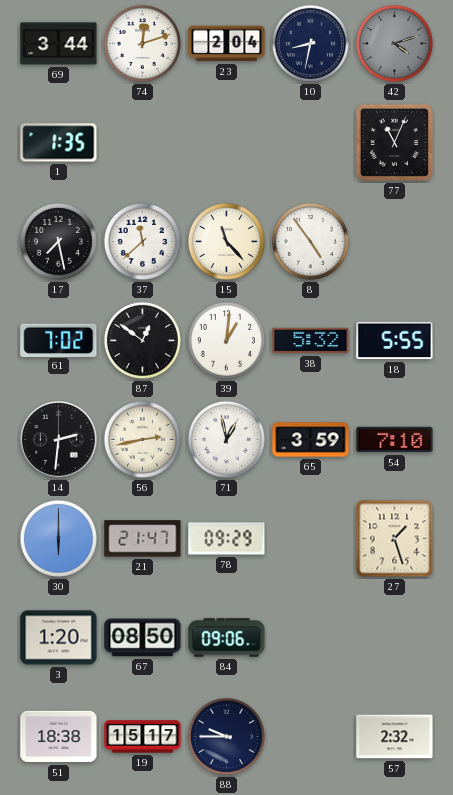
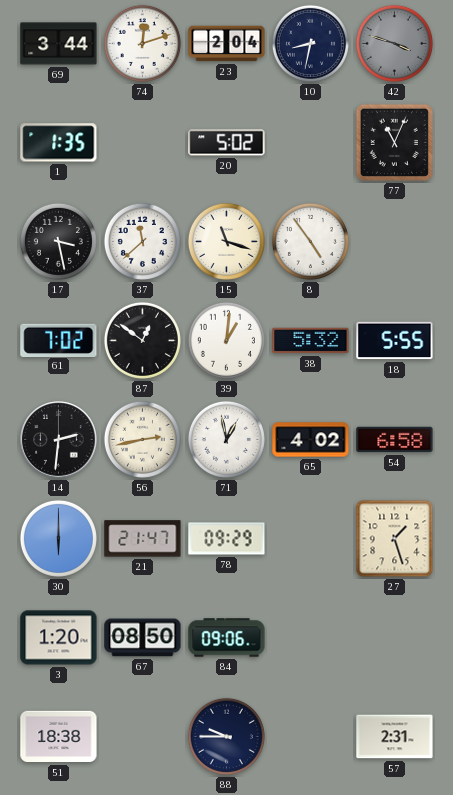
42: 4:12 -> 3:48
20: none -> 5:02
17: 7:28 -> 3:28
15: 11:23 -> 11:18
65: 3:59 -> 4:02
54: 7:10 -> 6:58
19: 15:17 -> none
57: 2:32 -> 2:31
